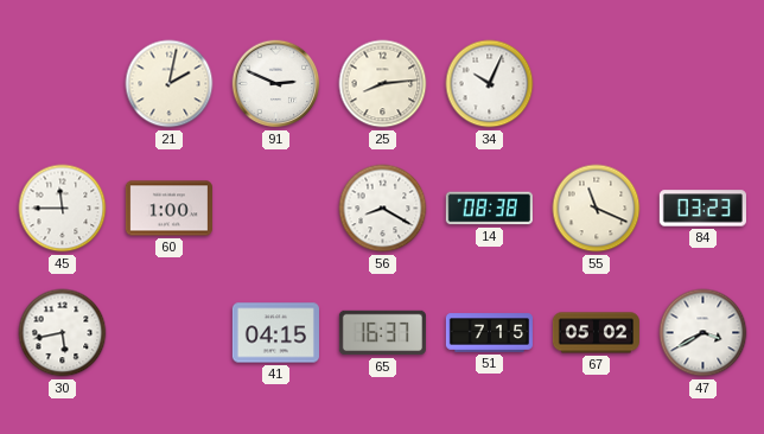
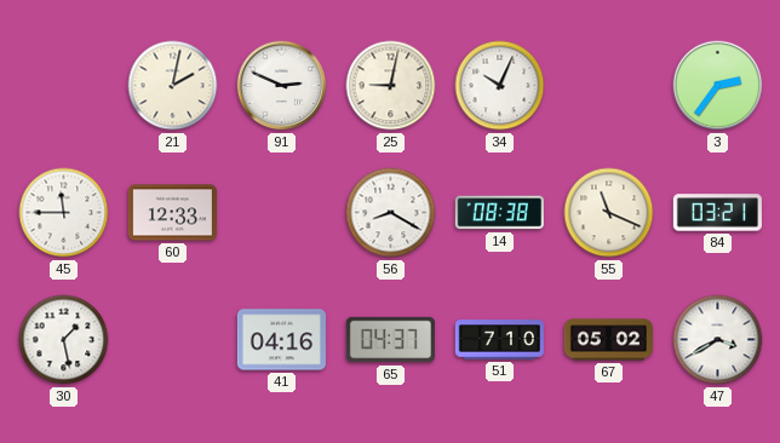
25: 8:14 -> 9:02
3: none -> 2:36
60: 1:00 -> 12:33
84: 03:23 -> 03:21
30: 5:43 -> 1:28
41: 04:15 -> 04:16
65: 16:37 -> 04:37
51: 7:15 -> 7:10
